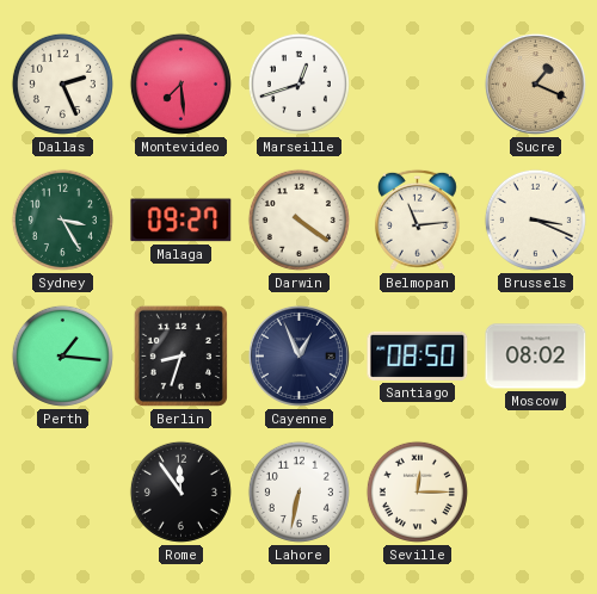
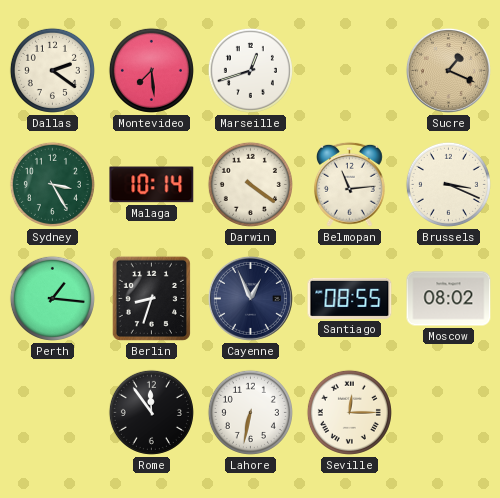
Dallas: 2:26 -> 2:21
Malaga: 09:27 -> 10:14
Santiago: 08:50 -> 08:55
